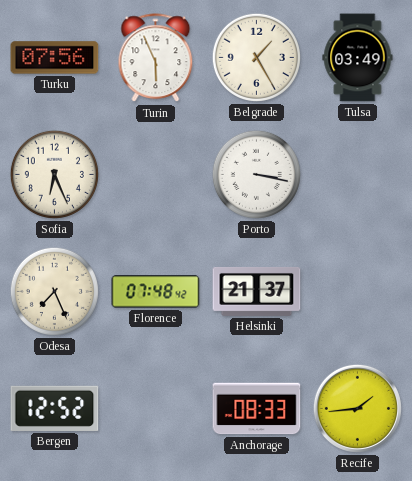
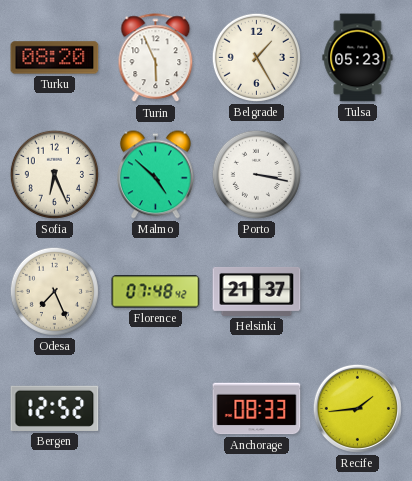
Turku: 07:56 -> 08:20
Tulsa: 03:49 -> 05:23
Malmo: none -> 4:52
